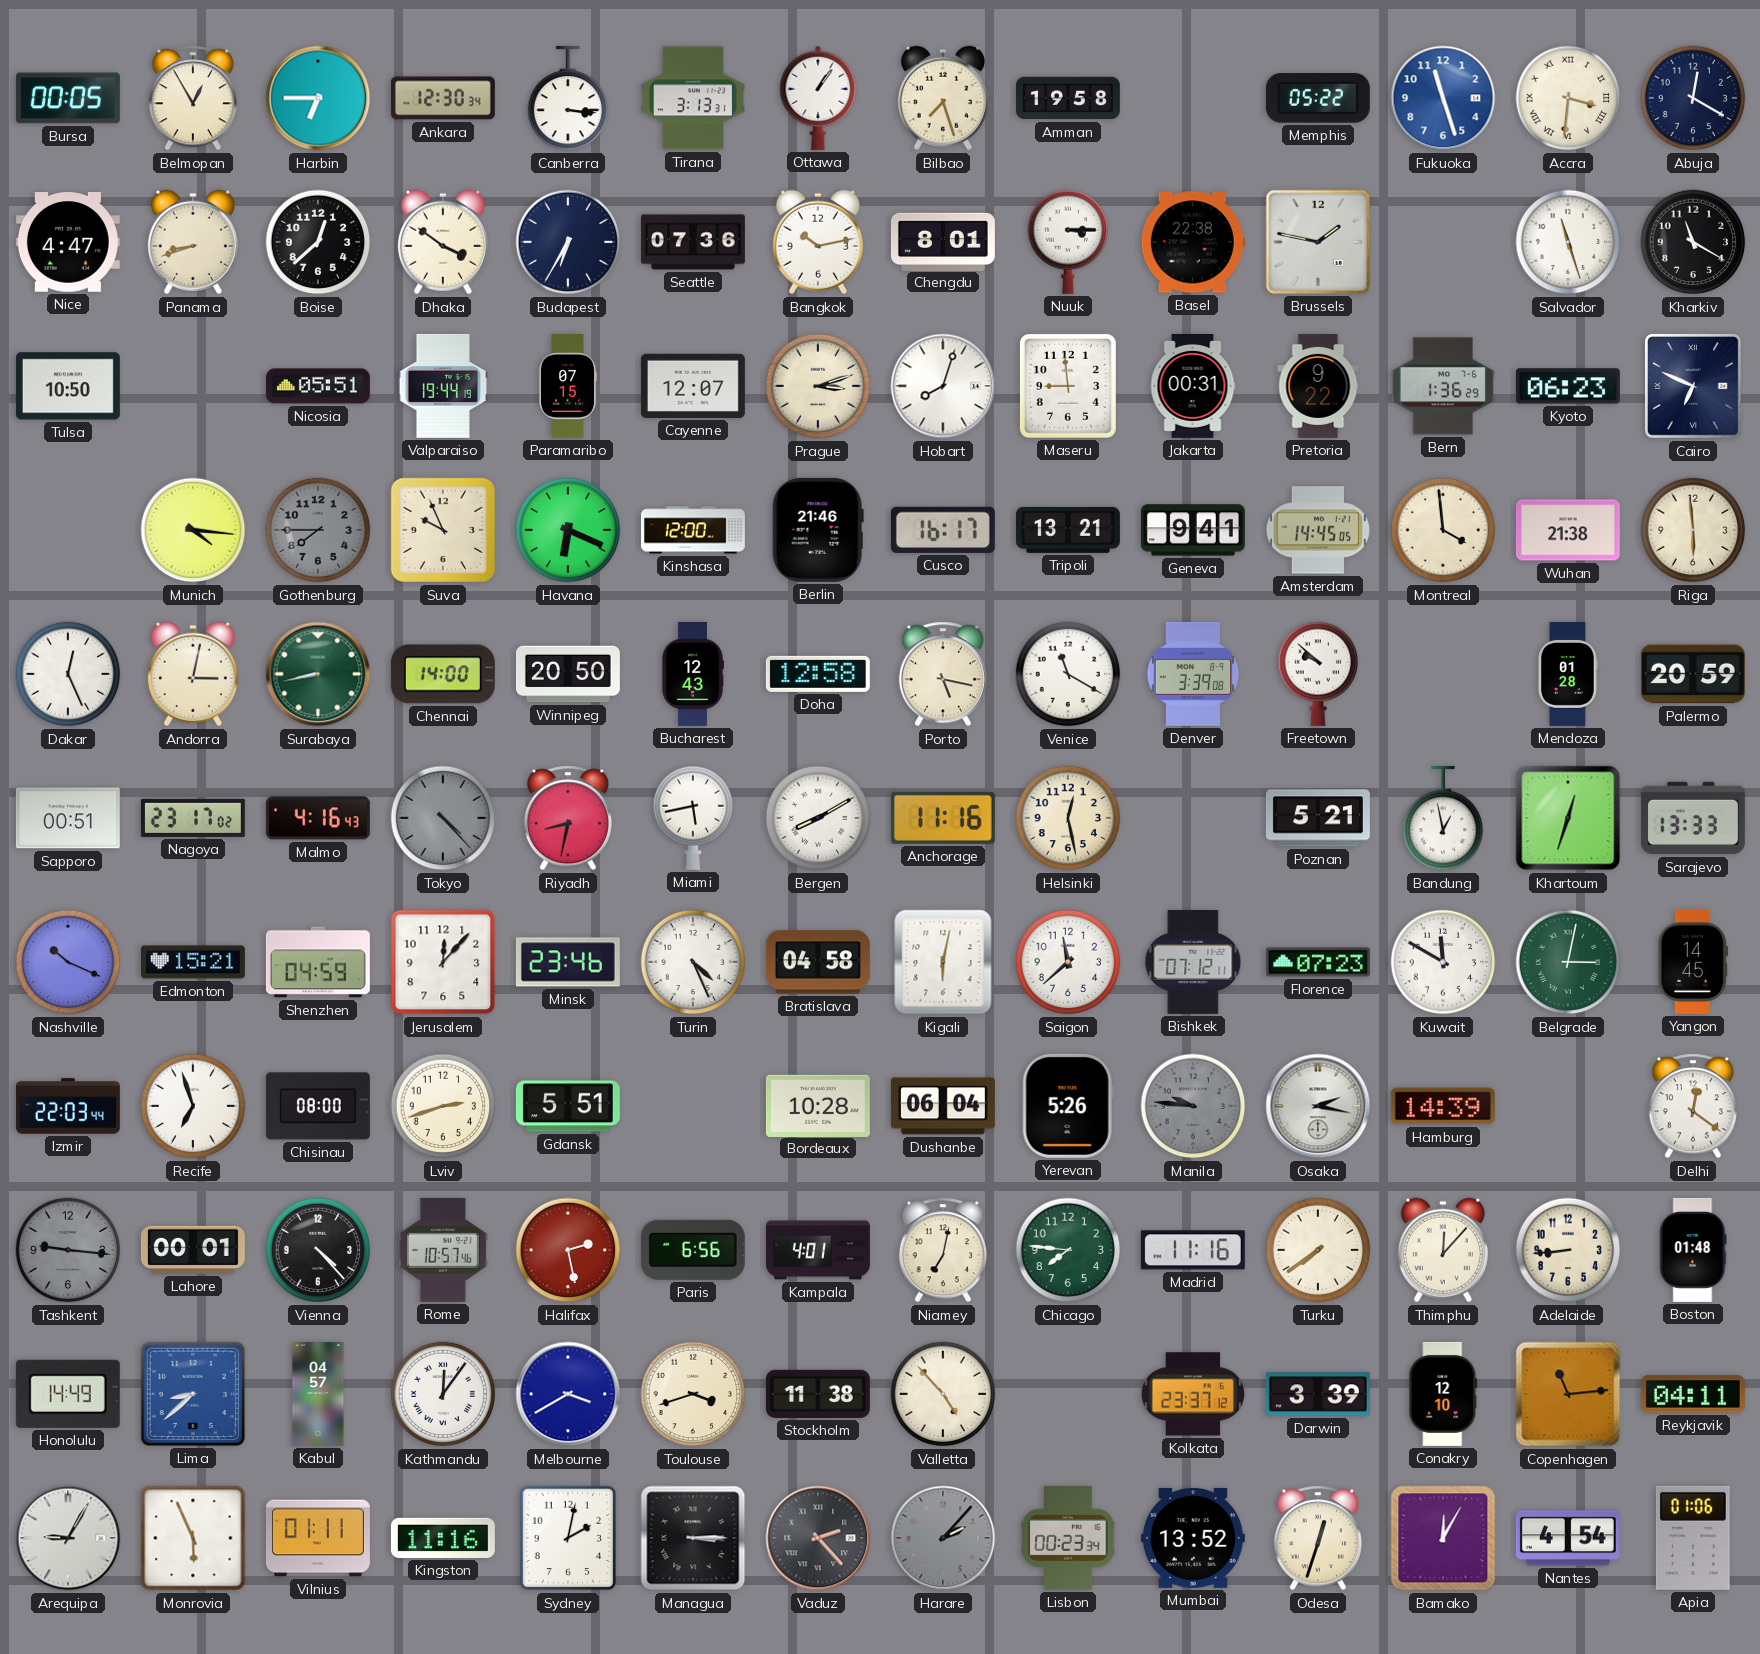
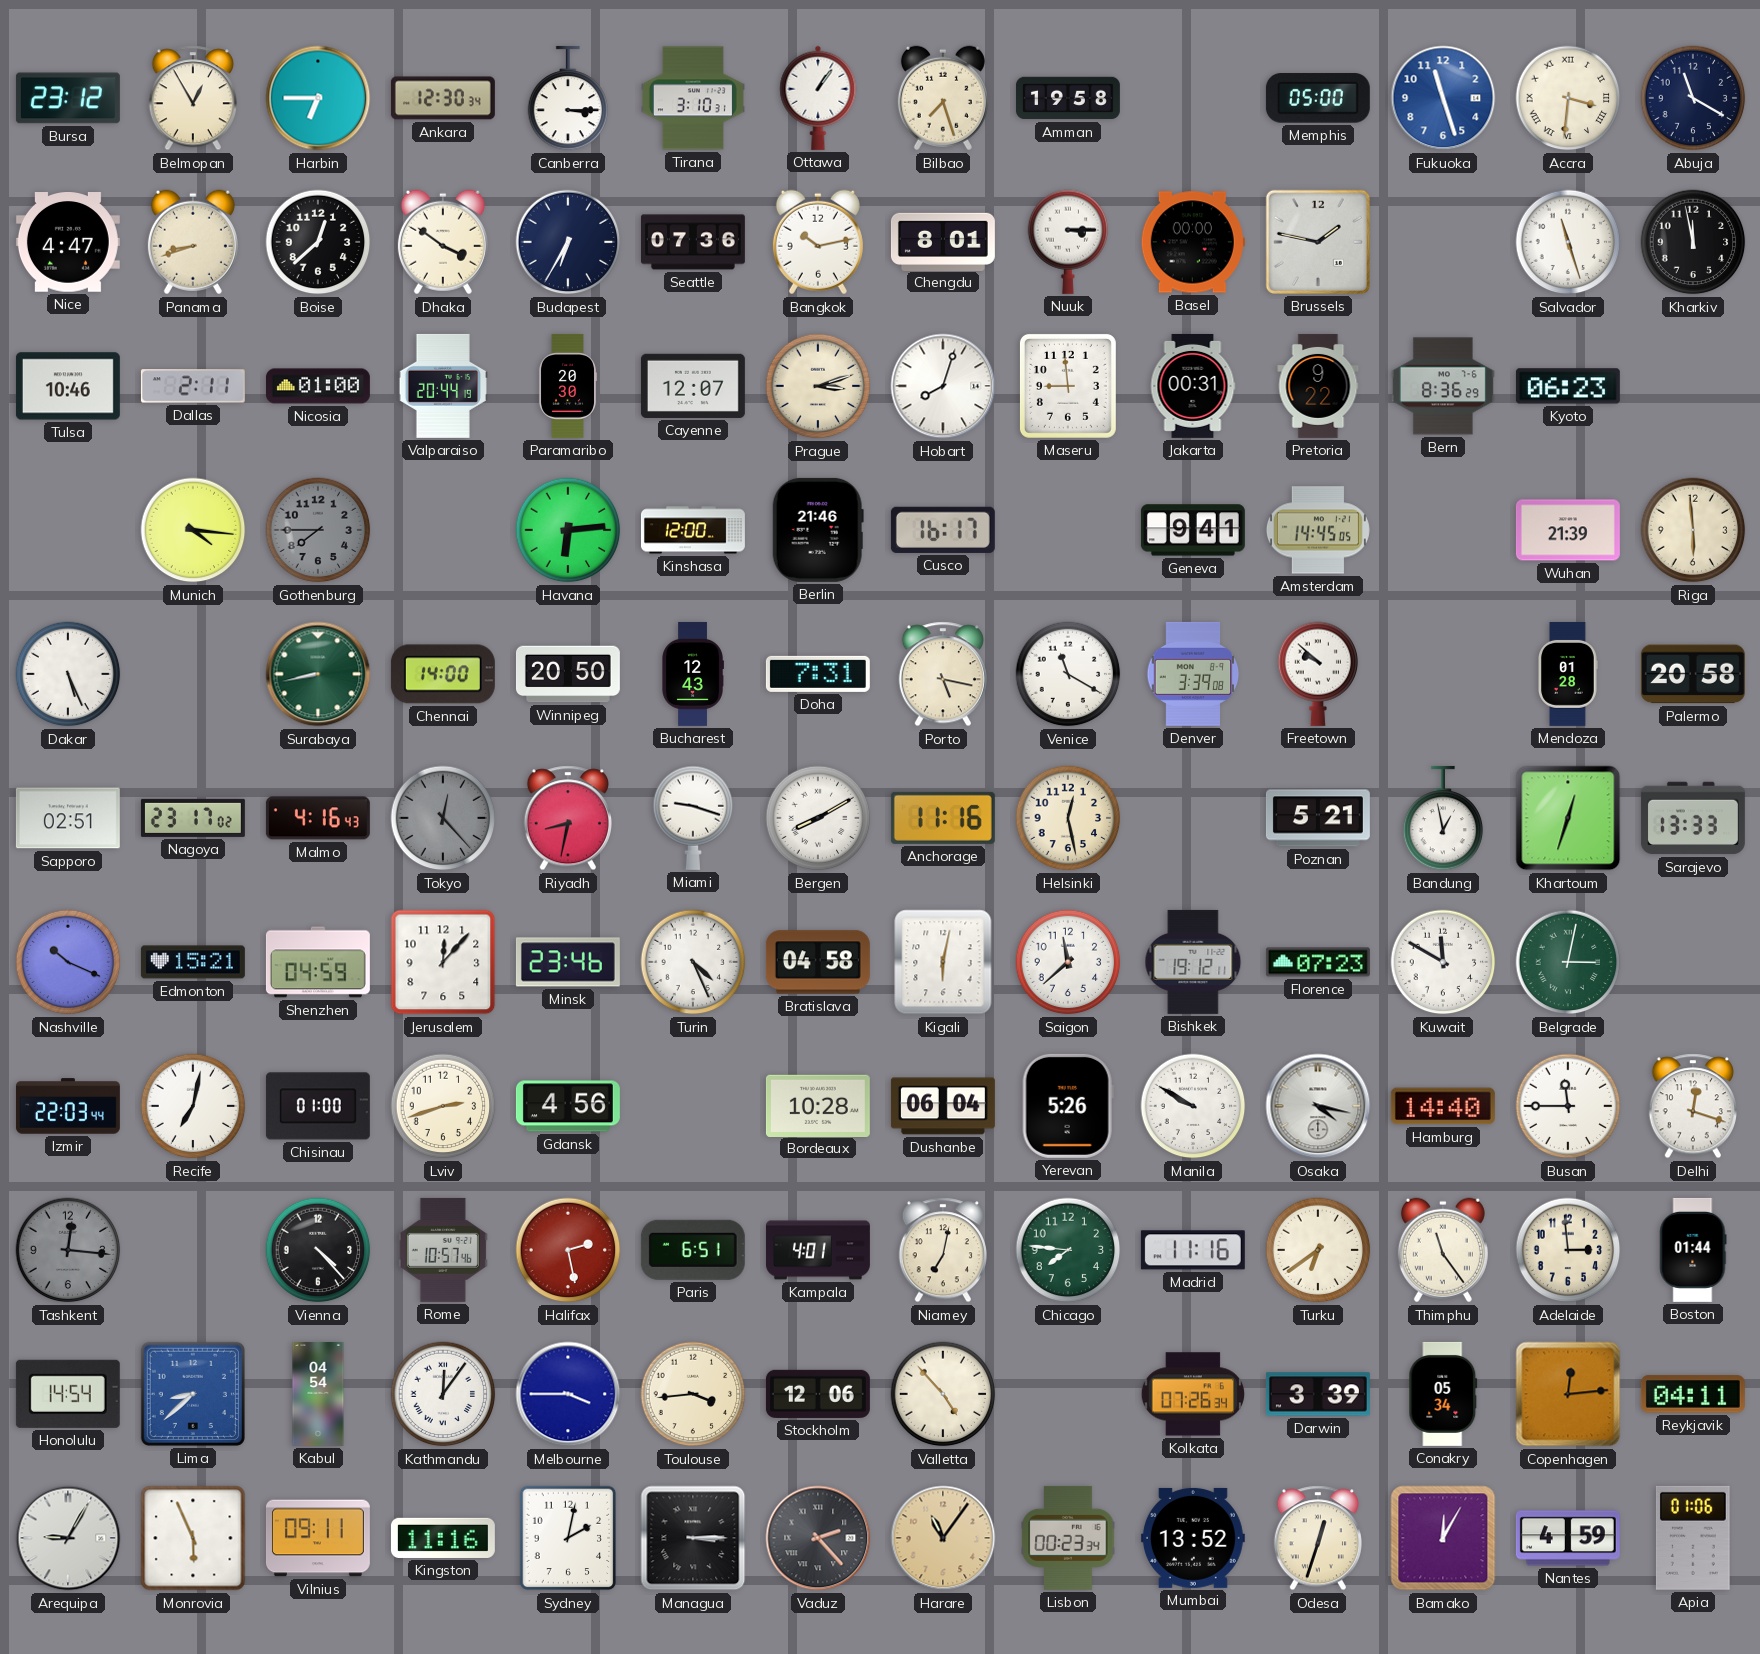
Bursa: 00:05 -> 23:12
Canberra: 3:16 -> 3:15
Tirana: 3:13 -> 3:10
Memphis: 05:22 -> 05:00
Abuja: 12:20 -> 11:20
Basel: 22:38 -> 00:00
Kharkiv: 11:20 -> 11:58
Tulsa: 10:50 -> 10:46
Dallas: none -> 2:11
Nicosia: 05:51 -> 01:00
Valparaiso: 19:44 -> 20:44
Paramaribo: 07:15 -> 20:30
Bern: 1:36 -> 8:36
Cairo: 6:49 -> none
Suva: 9:56 -> none
Havana: 6:19 -> 6:14
Tripoli: 13:21 -> none
Montreal: 3:59 -> none
Wuhan: 21:38 -> 21:39
Dakar: 12:26 -> 5:26
Andorra: 3:02 -> none
Doha: 12:58 -> 7:31
Palermo: 20:59 -> 20:58
Sapporo: 00:51 -> 02:51
Tokyo: 4:23 -> 12:23
Miami: 5:43 -> 9:18
Bishkek: 07:12 -> 19:12
Yangon: 14:45 -> none
Recife: 6:57 -> 7:02
Chisinau: 08:00 -> 01:00
Gdansk: 5:51 -> 4:56
Manila: 9:46 -> 9:50
Manila dial: grey -> white
Osaka: 2:17 -> 4:17
Hamburg: 14:39 -> 14:40
Busan: none -> 11:45
Delhi: 12:21 -> 12:18
Tashkent: 9:16 -> 12:16
Lahore: 00:01 -> none
Paris: 6:56 -> 6:51
Turku: 7:39 -> 6:39
Thimphu: 12:07 -> 11:24
Adelaide: 8:44 -> 2:59
Boston: 01:48 -> 01:44
Honolulu: 14:49 -> 14:54
Kabul: 04:57 -> 04:54
Melbourne: 3:40 -> 3:45
Toulouse: 3:42 -> 3:44
Stockholm: 11:38 -> 12:06
Kolkata: 23:37 -> 07:26
Conakry: 12:10 -> 05:34
Copenhagen: 11:14 -> 12:14
Vilnius: 01:11 -> 09:11
Harare: 2:07 -> 11:06
Harare dial: grey -> champagne
Nantes: 4:54 -> 4:59
